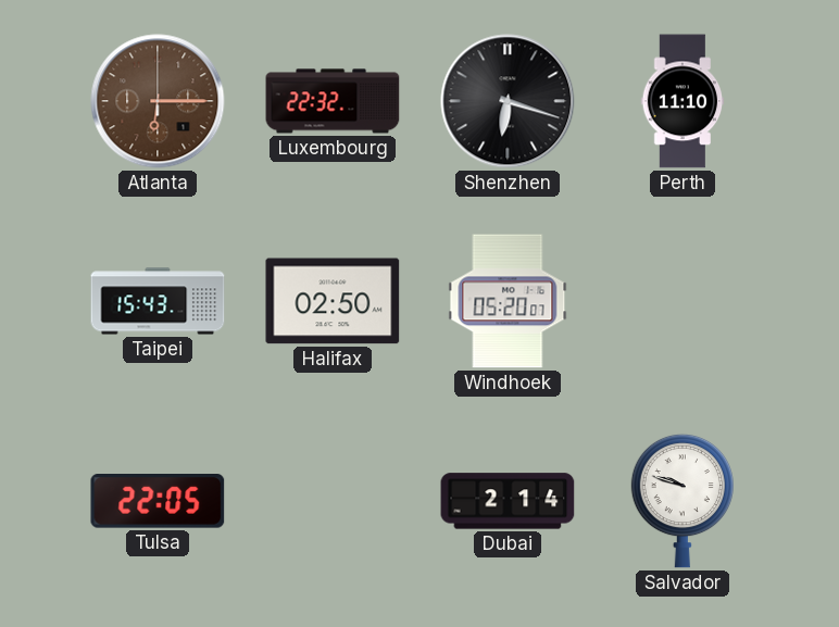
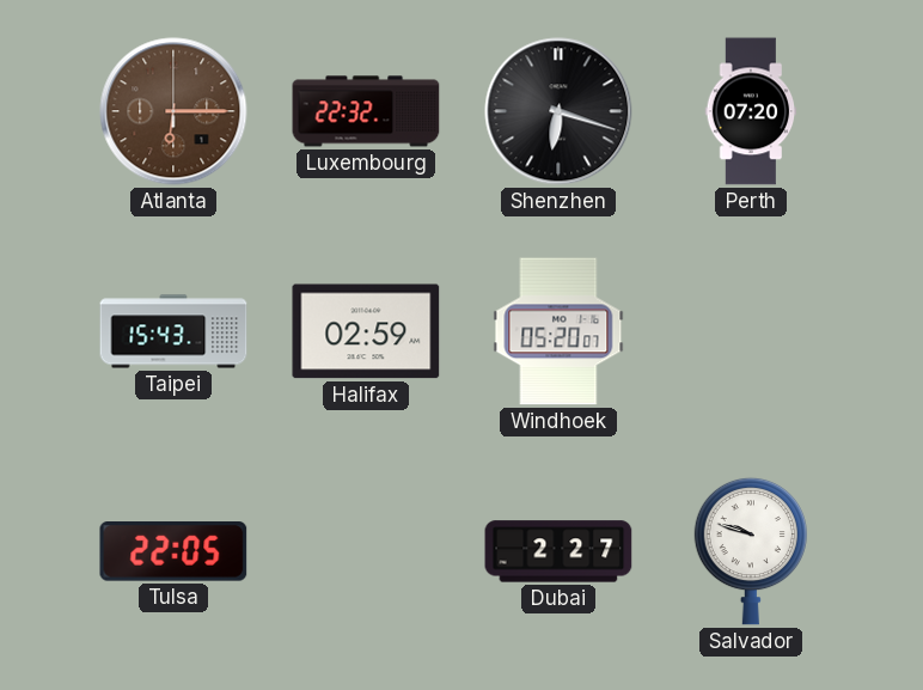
Perth: 11:10 -> 07:20
Halifax: 02:50 -> 02:59
Dubai: 2:14 -> 2:27
